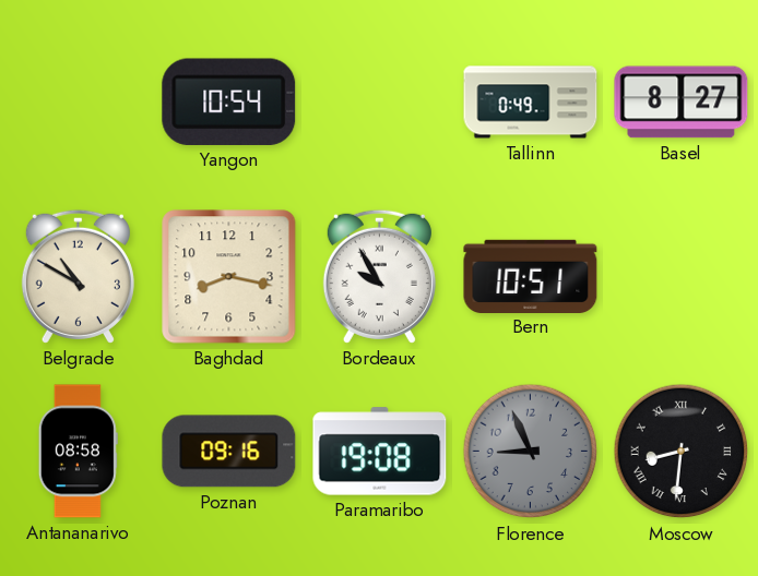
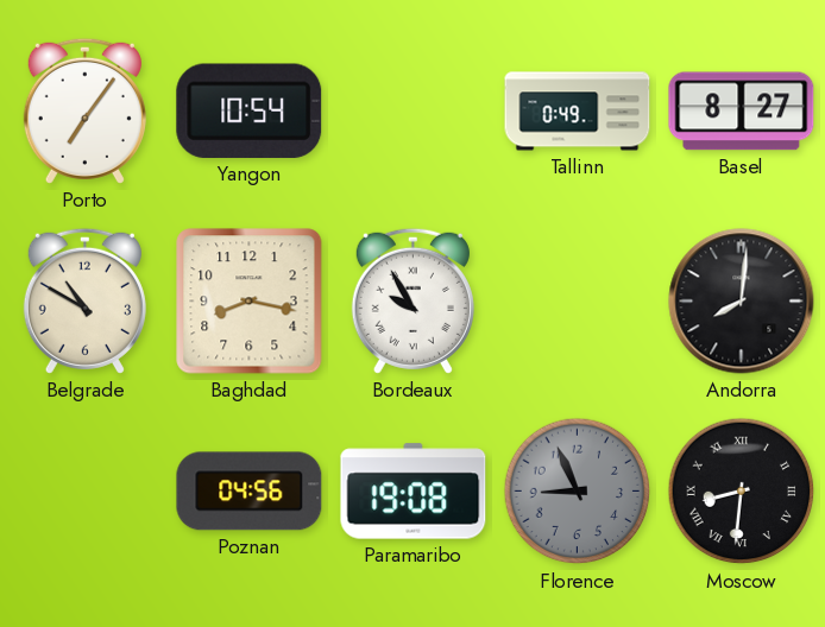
Porto: none -> 7:06
Bern: 10:51 -> none
Andorra: none -> 8:01
Antananarivo: 08:58 -> none
Poznan: 09:16 -> 04:56
